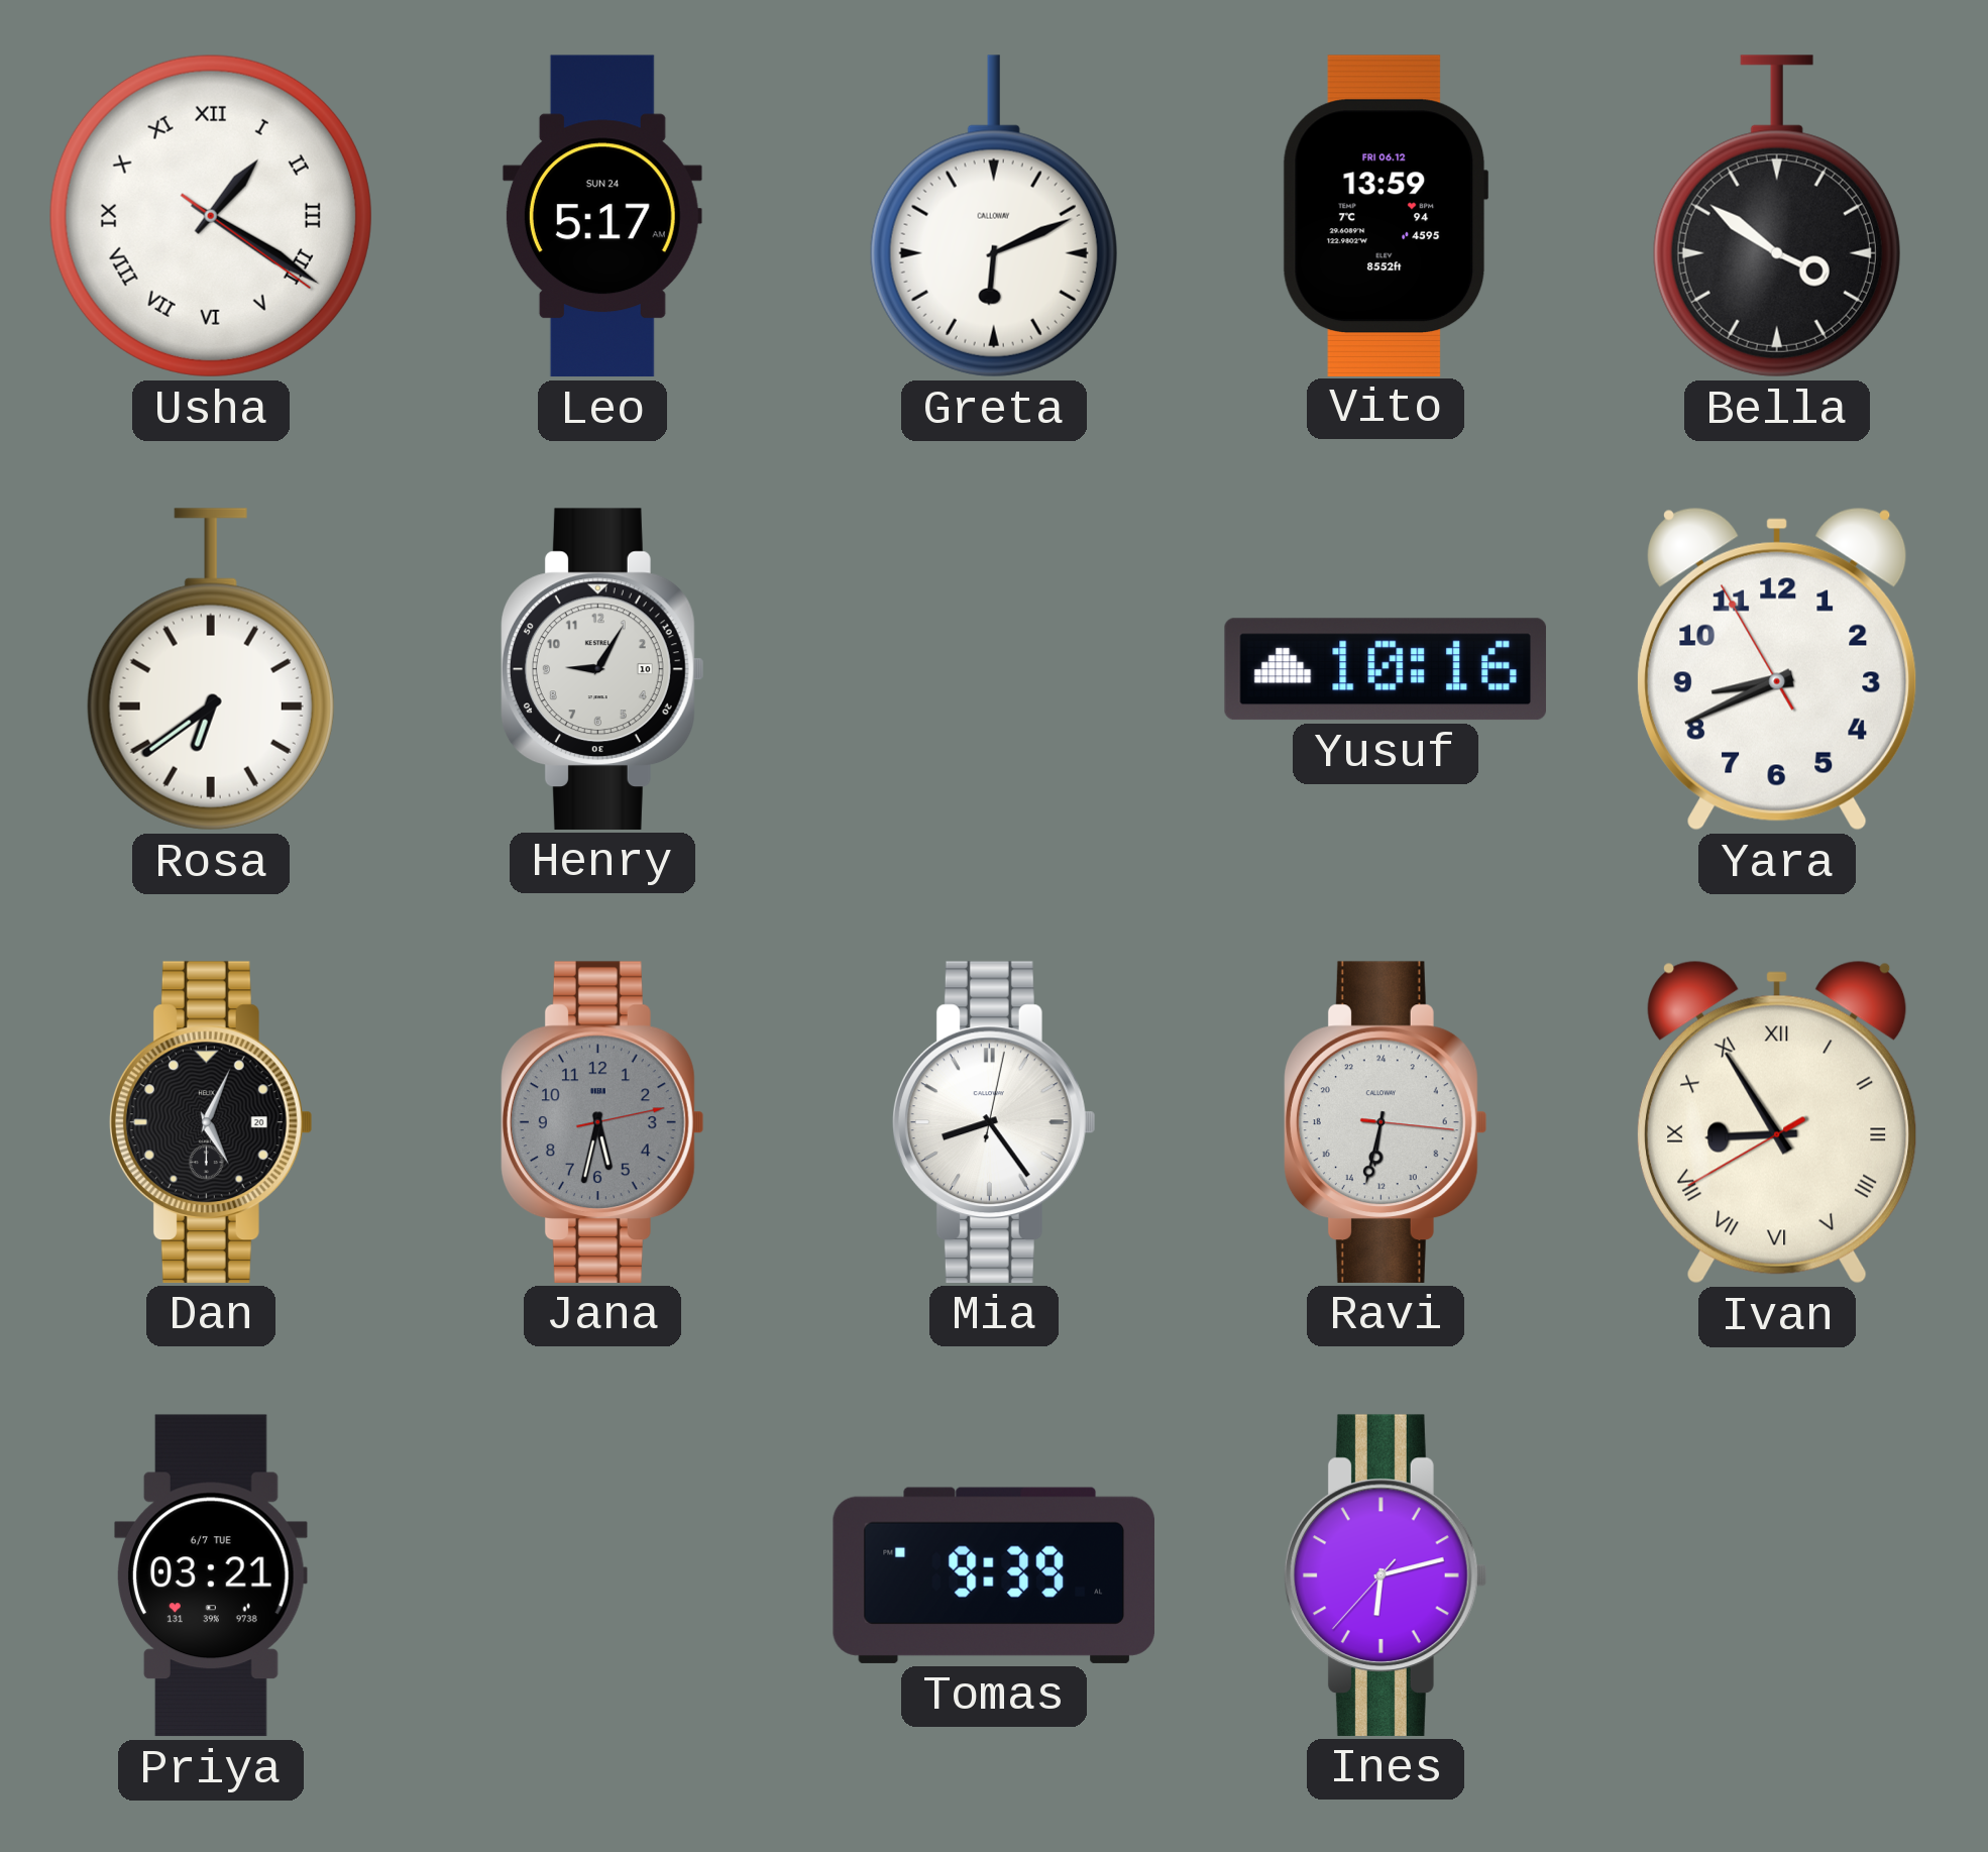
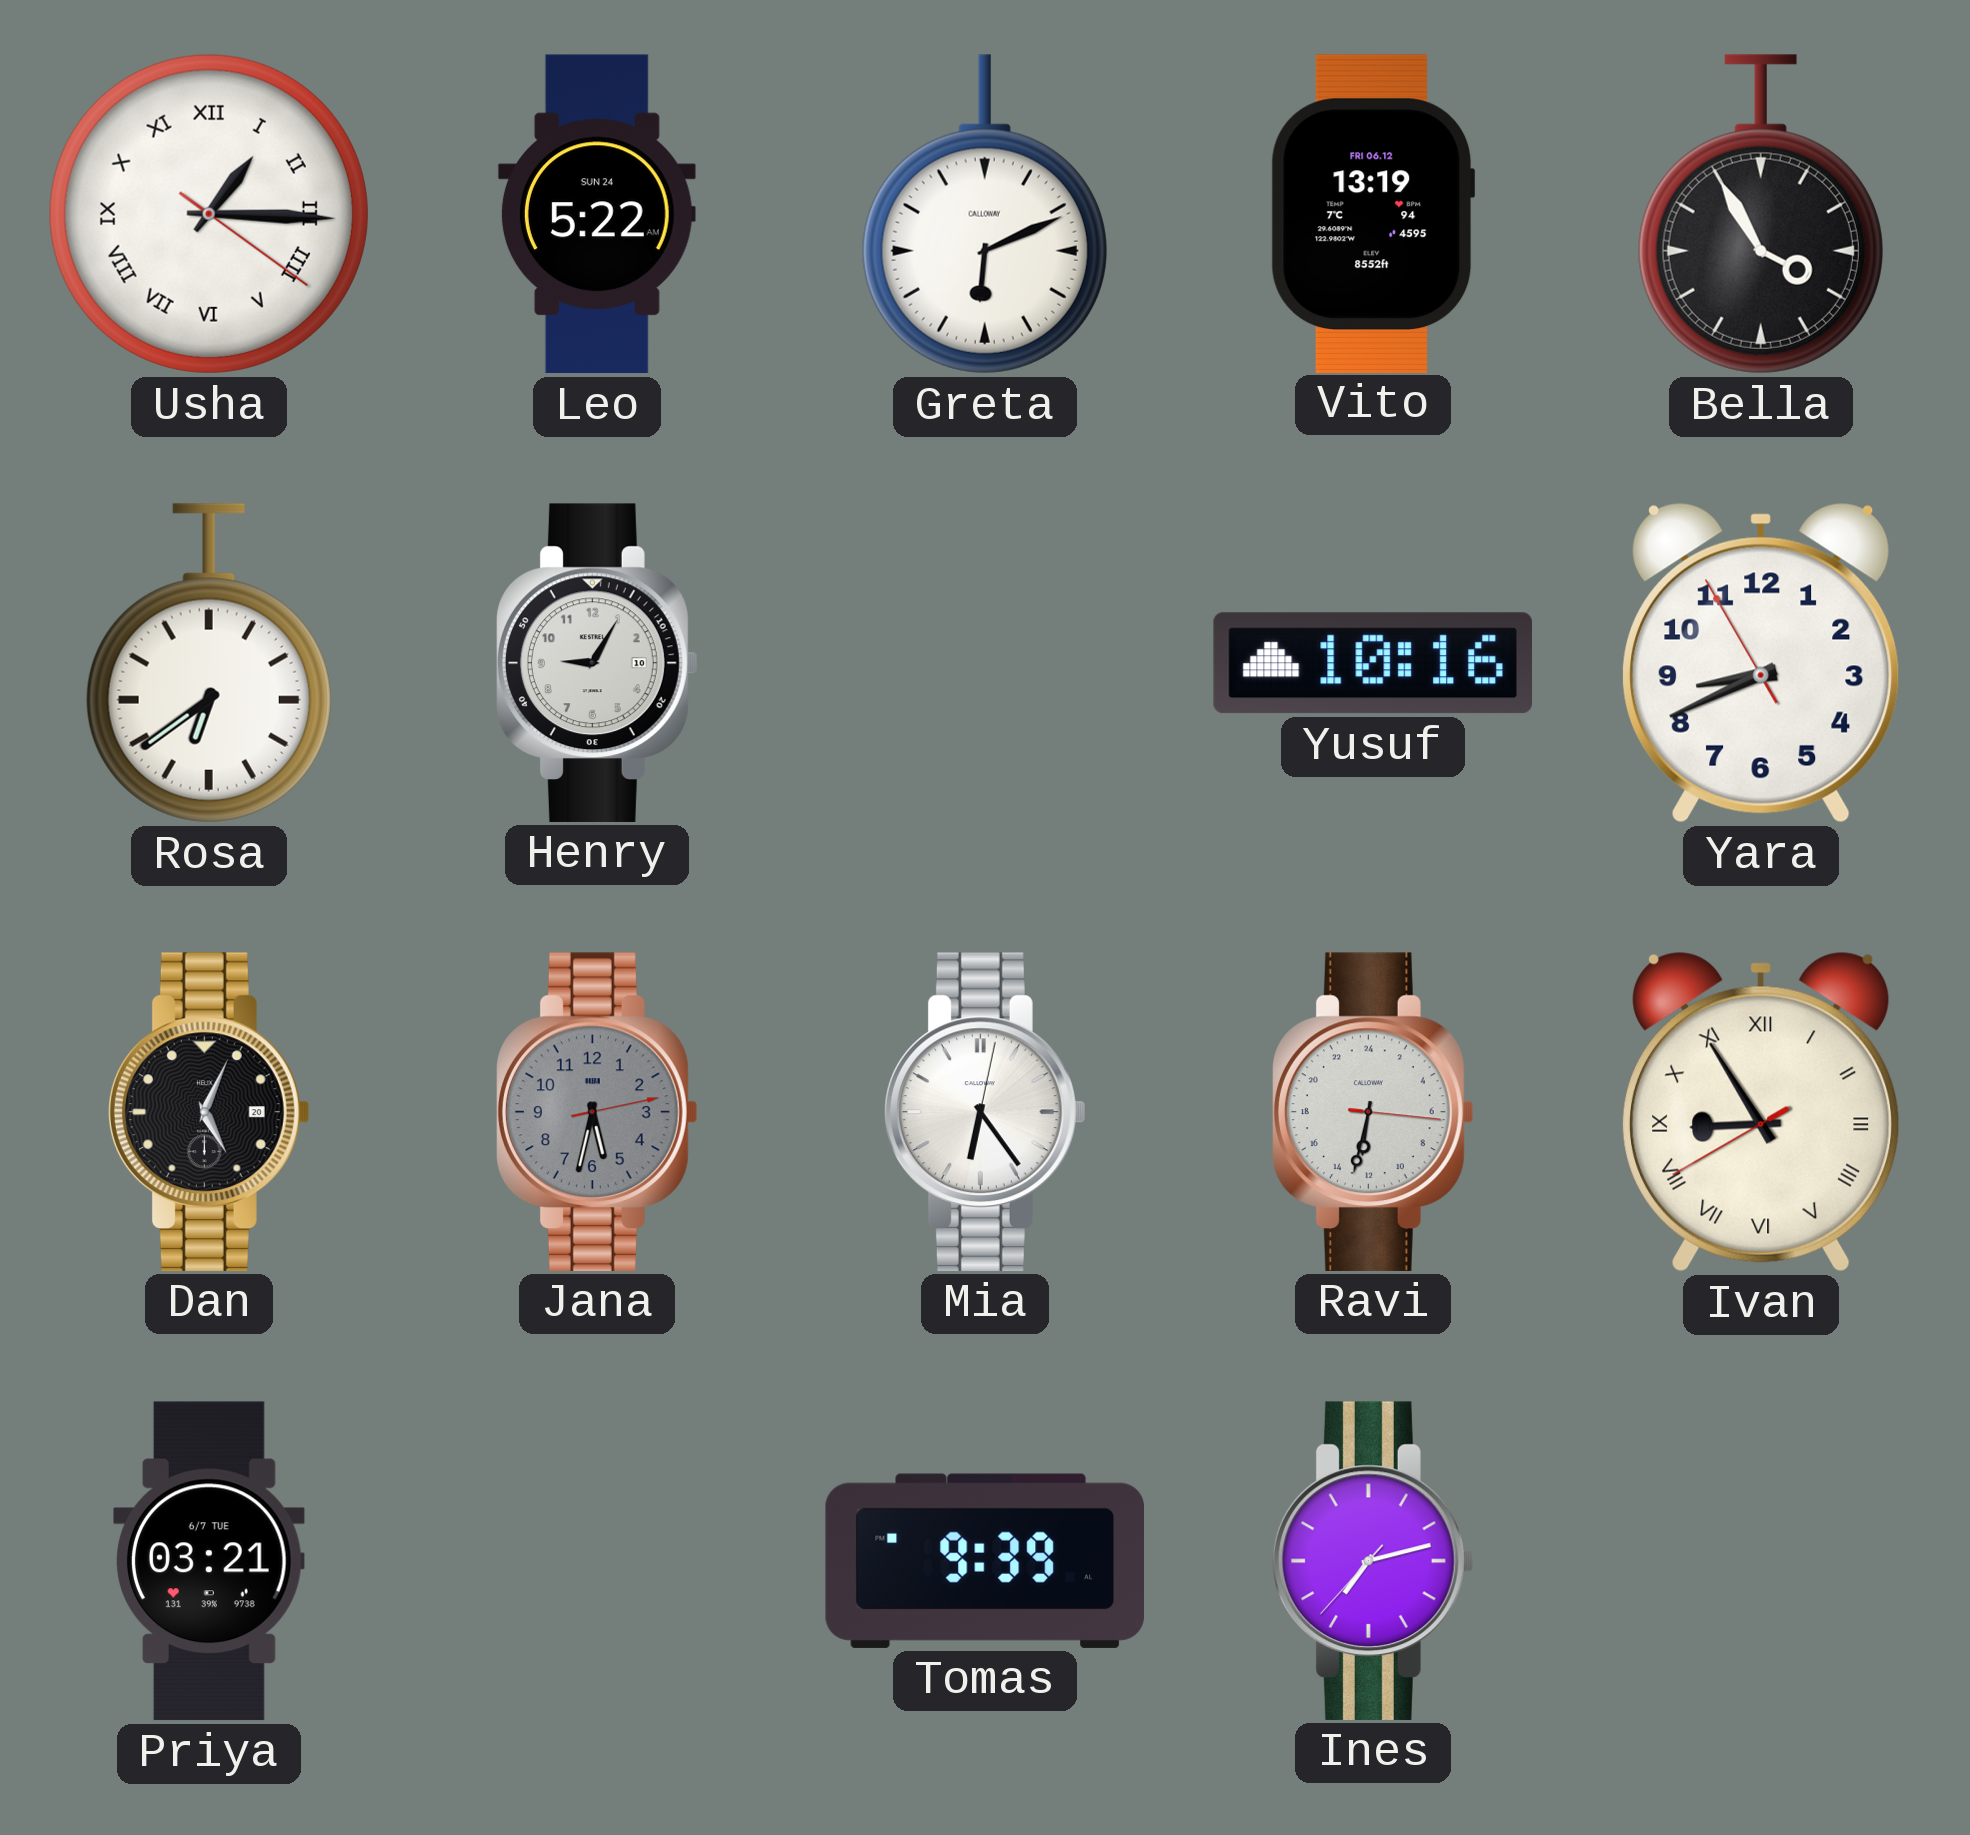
Usha: 1:20 -> 1:15
Leo: 5:17 -> 5:22
Vito: 13:59 -> 13:19
Bella: 3:51 -> 3:55
Mia: 8:24 -> 6:24
Ines: 6:12 -> 7:12
